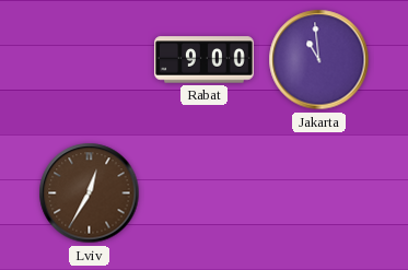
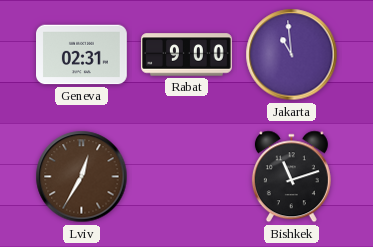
Geneva: none -> 02:31
Bishkek: none -> 11:12
